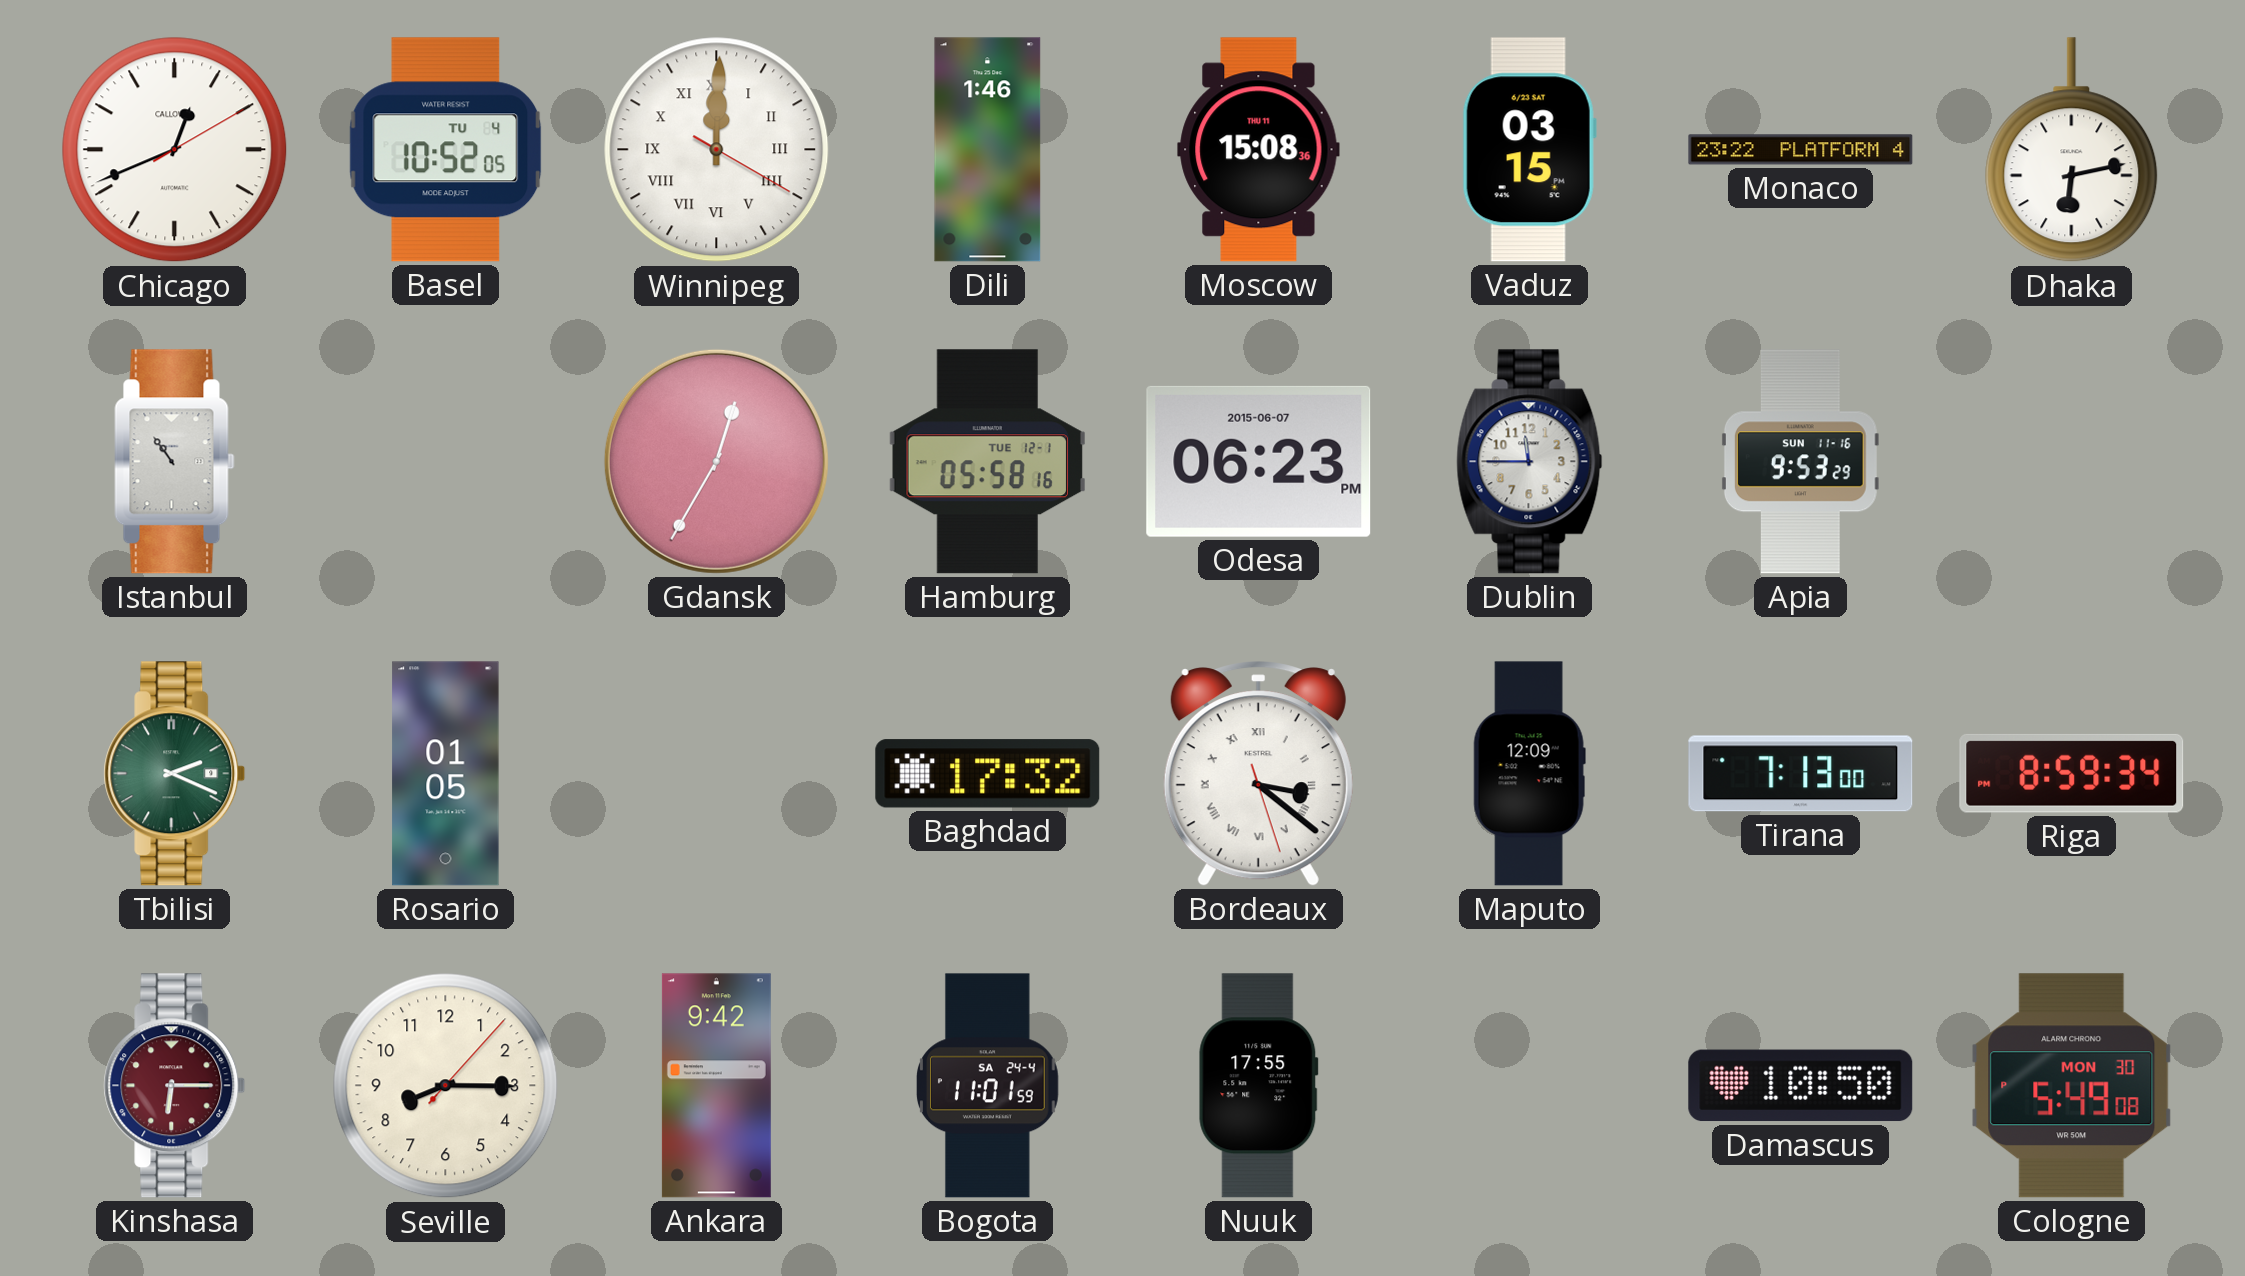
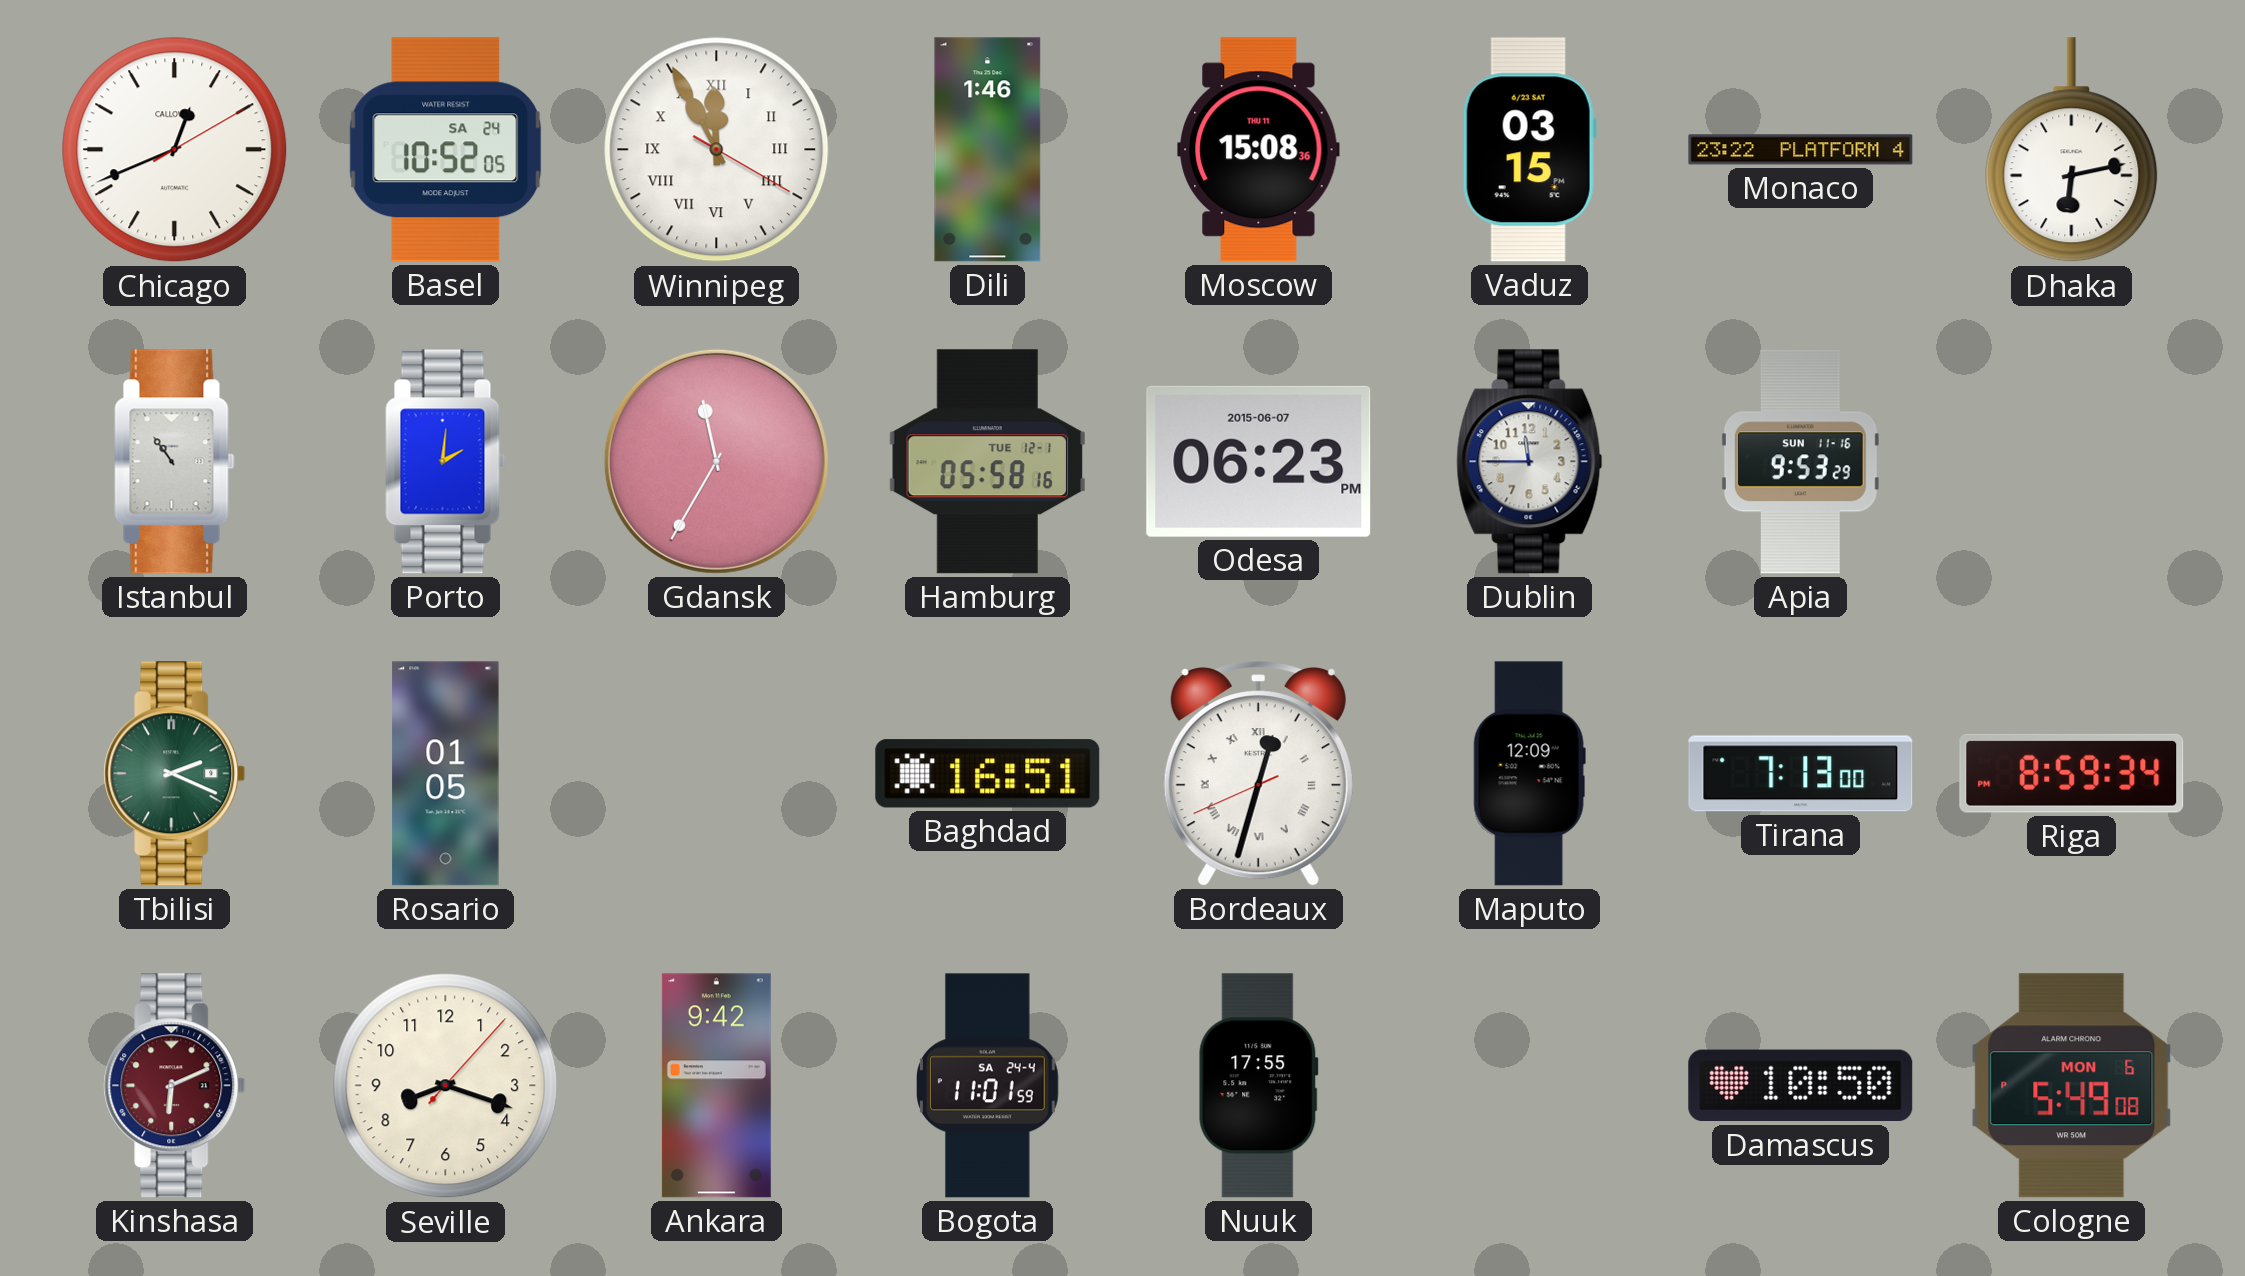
Basel date: TU 4 -> SA 24
Winnipeg: 12:00 -> 11:55
Porto: none -> 2:01
Gdansk: 12:35 -> 11:35
Baghdad: 17:32 -> 16:51
Bordeaux: 3:21 -> 12:32
Kinshasa: 6:15 -> 6:11
Seville: 8:15 -> 8:18
Cologne date: MON 30 -> MON 6
